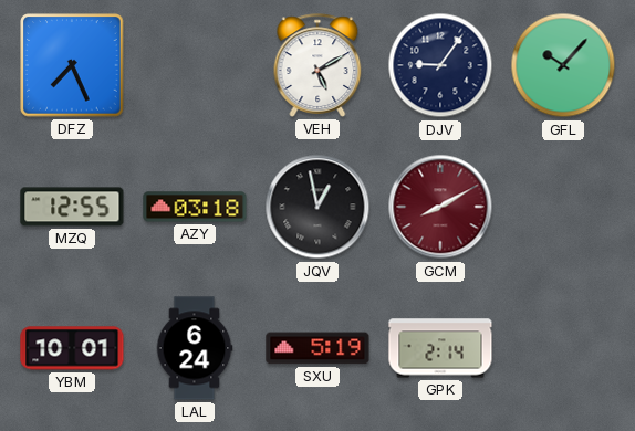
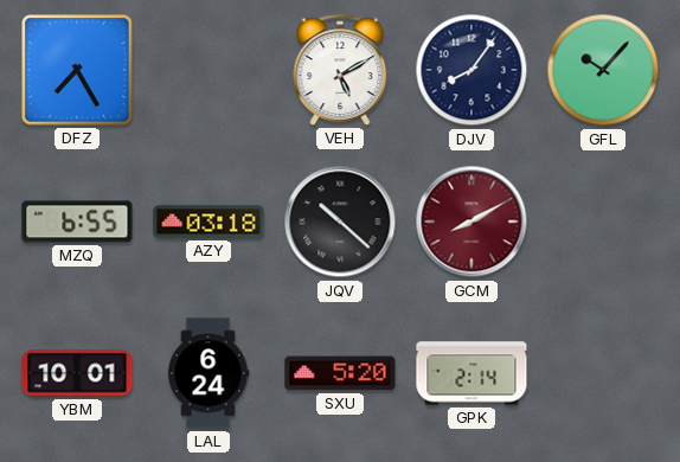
DFZ: 7:26 -> 7:25
DJV: 9:06 -> 8:06
MZQ: 12:55 -> 6:55
JQV: 12:58 -> 10:22
SXU: 5:19 -> 5:20
